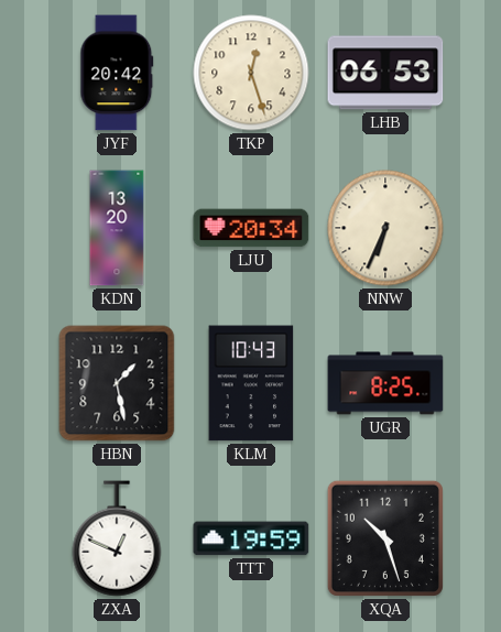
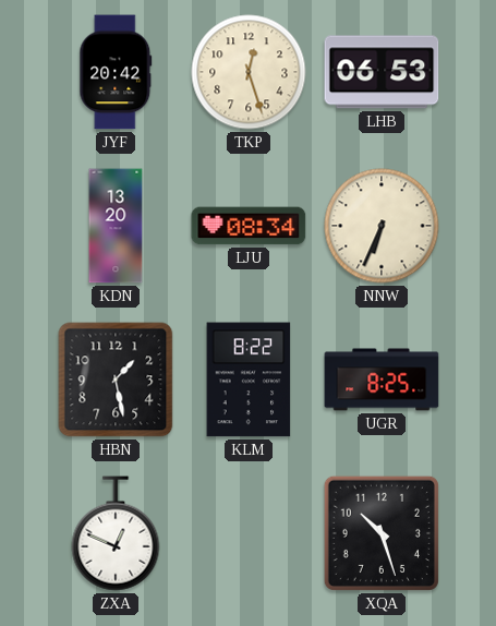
LJU: 20:34 -> 08:34
KLM: 10:43 -> 8:22
TTT: 19:59 -> none
